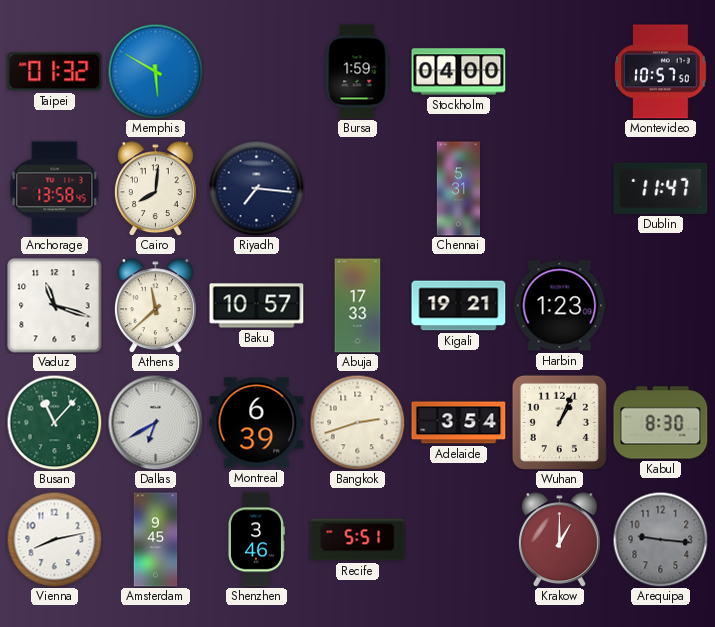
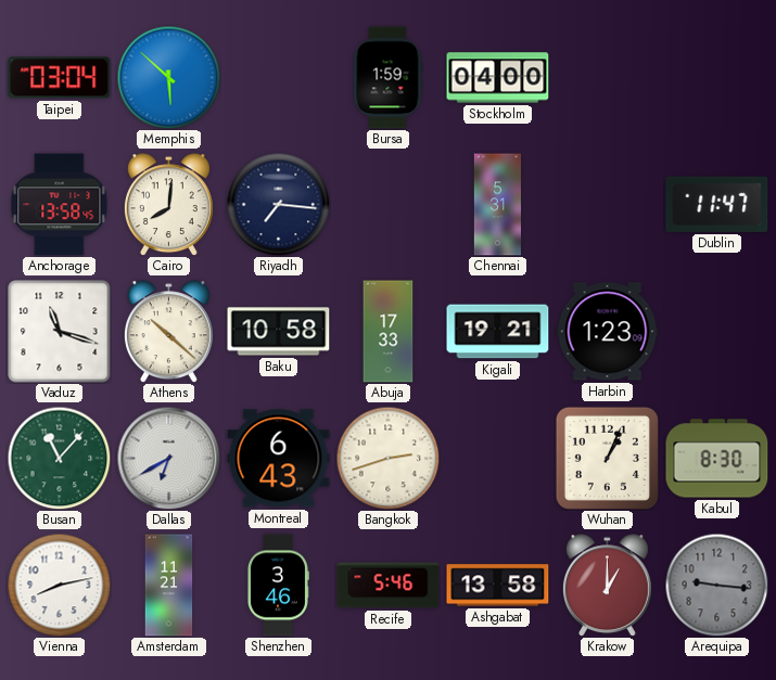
Taipei: 01:32 -> 03:04
Memphis: 5:50 -> 5:52
Montevideo: 10:57 -> none
Athens: 11:38 -> 10:22
Baku: 10:57 -> 10:58
Montreal: 6:39 -> 6:43
Adelaide: 3:54 -> none
Amsterdam: 9:45 -> 11:21
Recife: 5:51 -> 5:46
Ashgabat: none -> 13:58
